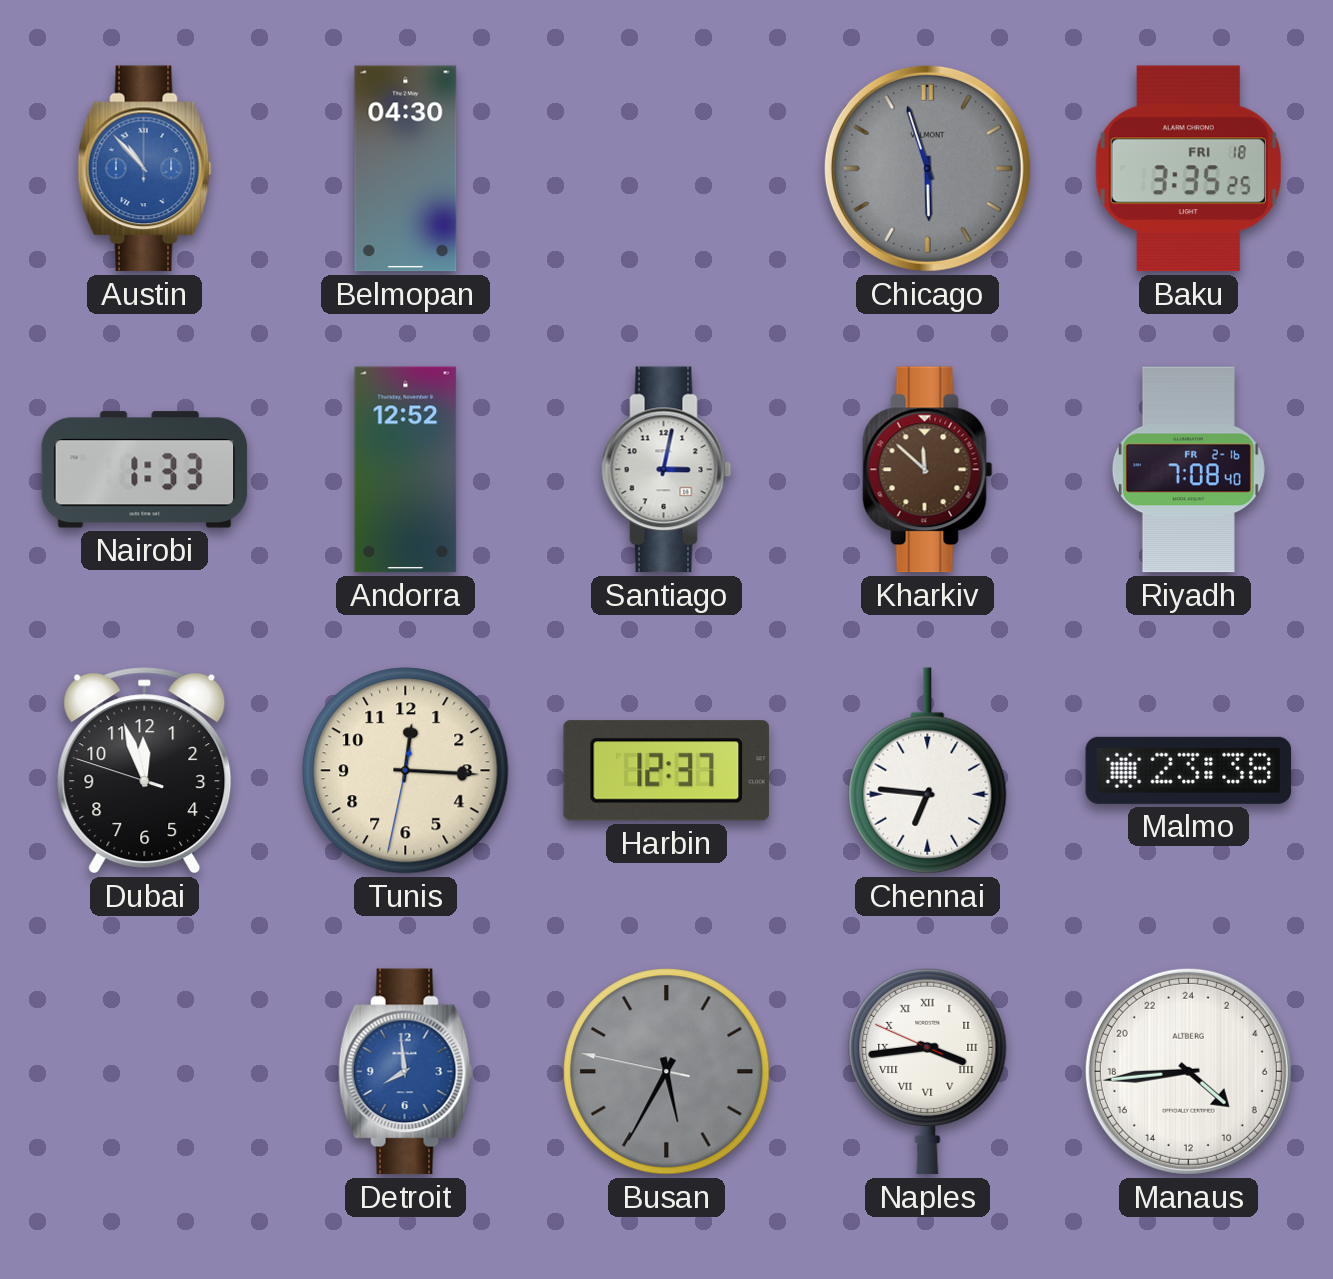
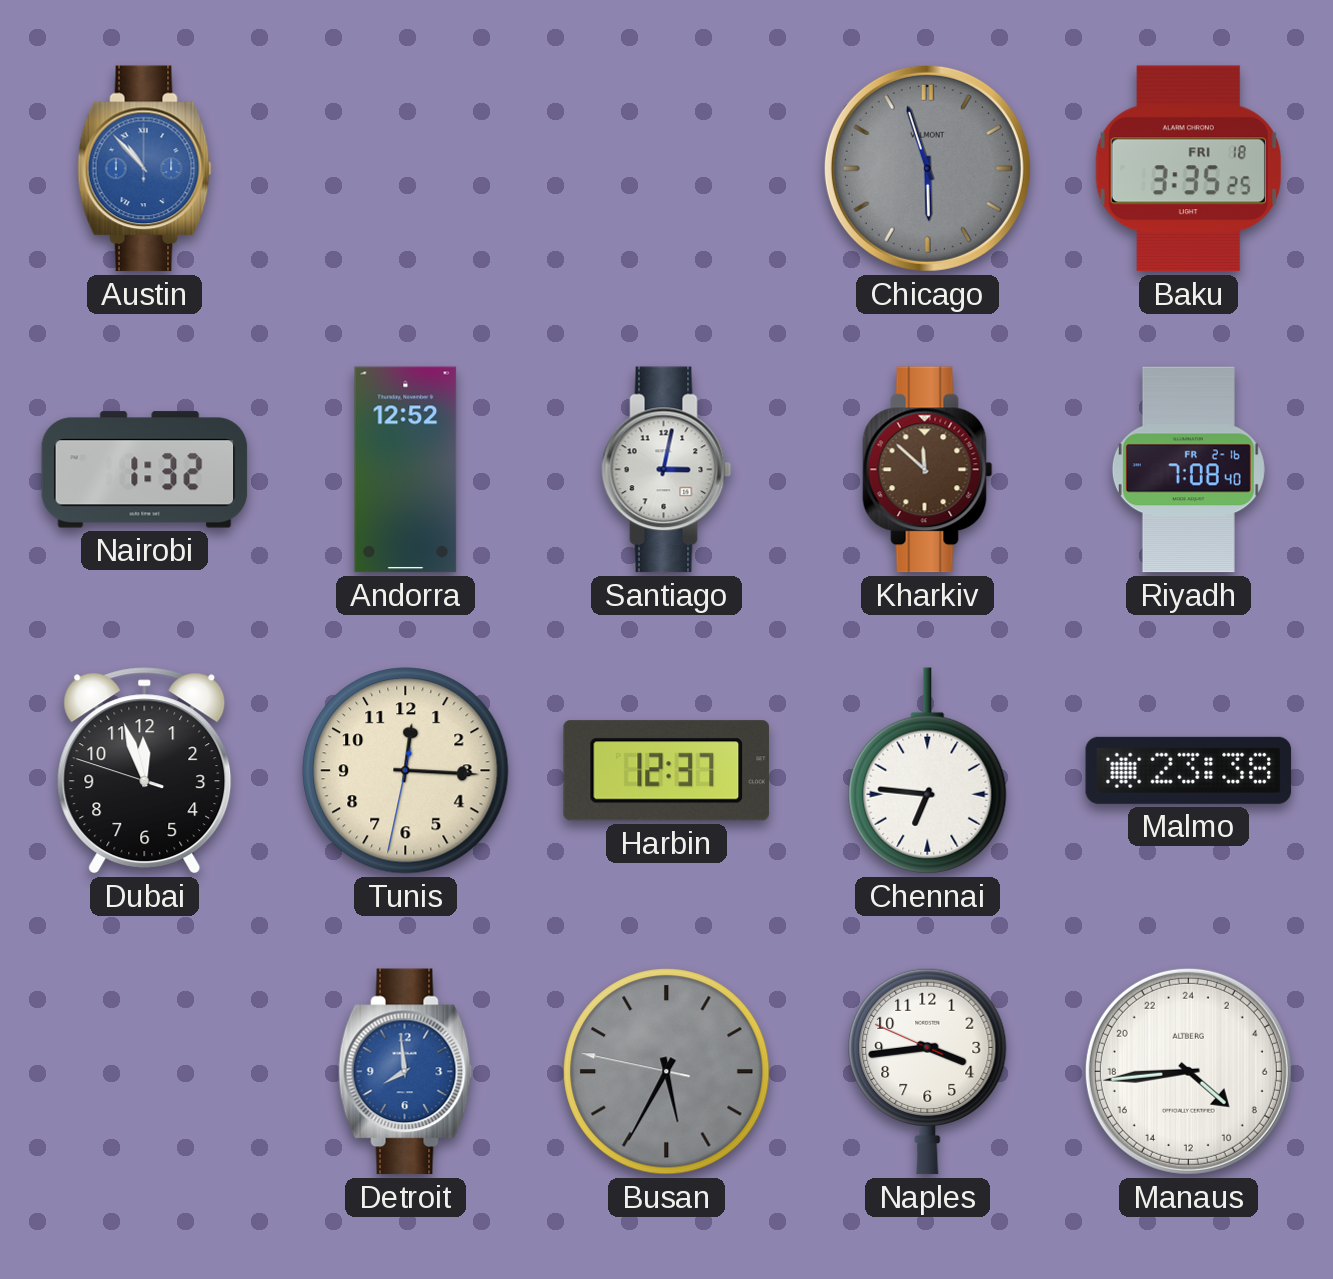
Belmopan: 04:30 -> none
Nairobi: 1:33 -> 1:32
Naples numerals: Roman -> Arabic
